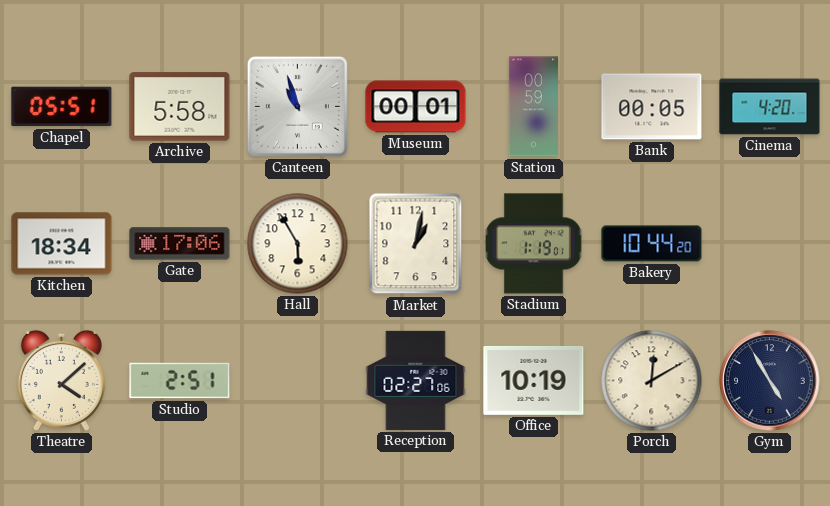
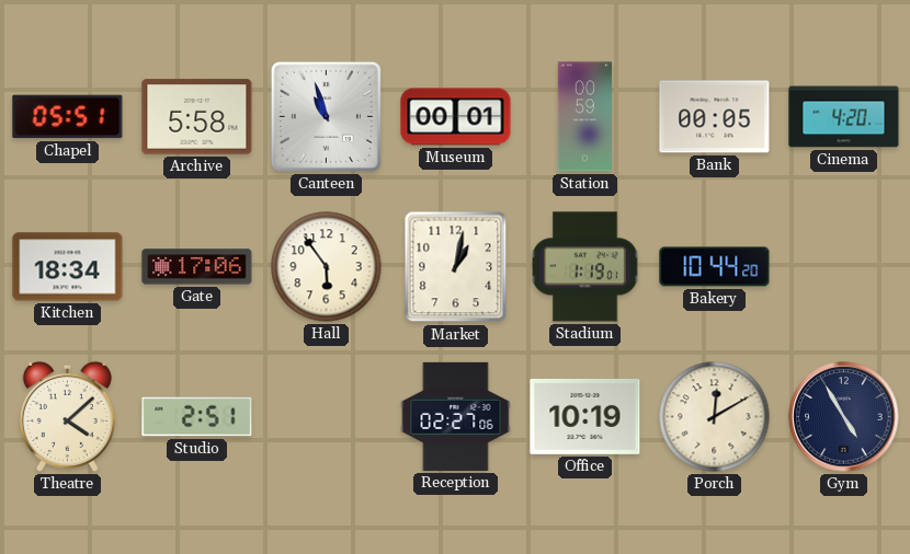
Hall: 5:55 -> 5:54
